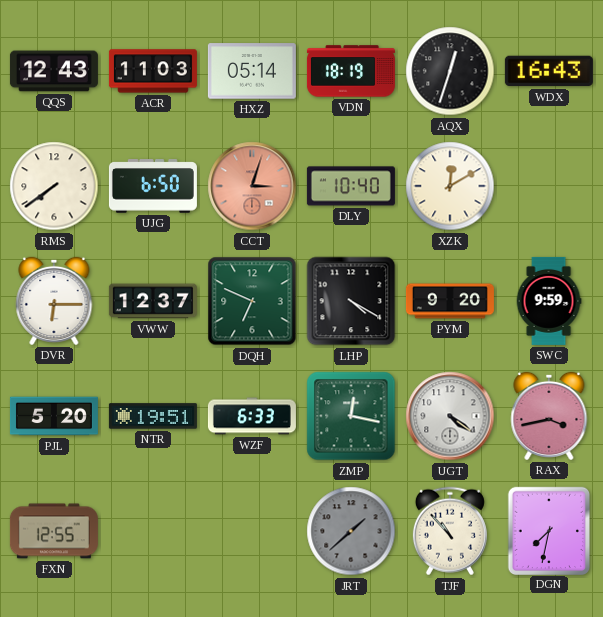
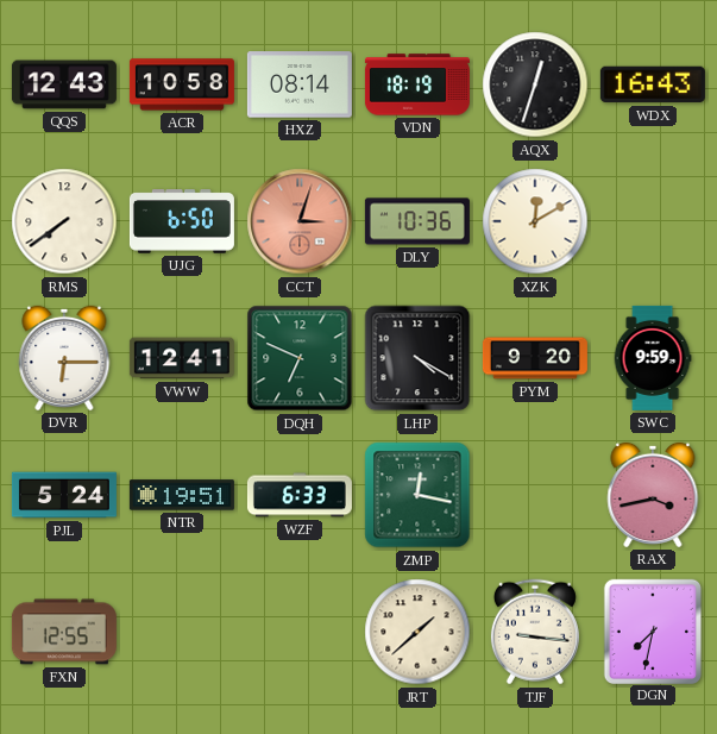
ACR: 11:03 -> 10:58
HXZ: 05:14 -> 08:14
DLY: 10:40 -> 10:36
VWW: 12:37 -> 12:41
PJL: 5:20 -> 5:24
UGT: 4:21 -> none
JRT dial: grey -> cream
TJF: 10:53 -> 9:16
